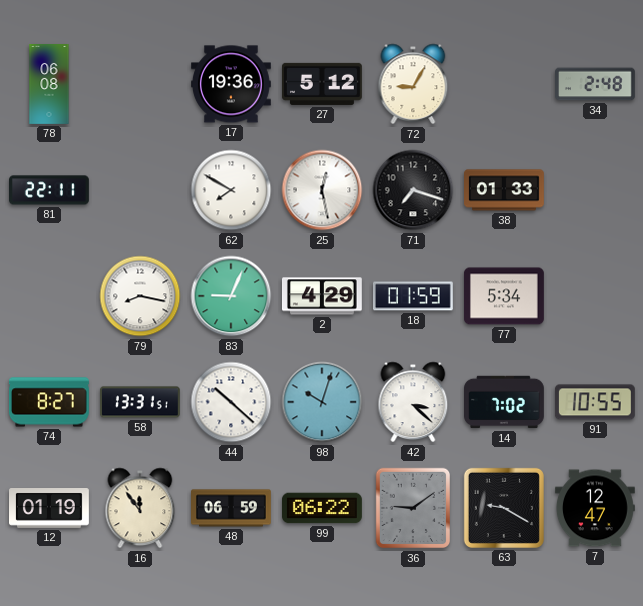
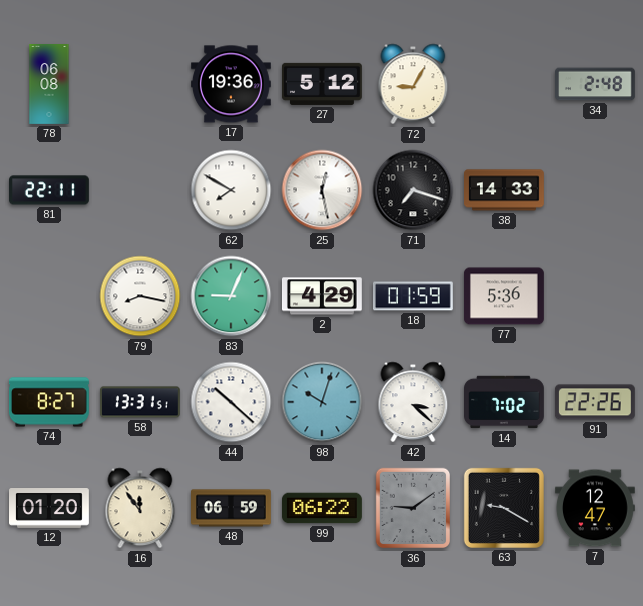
38: 01:33 -> 14:33
77: 5:34 -> 5:36
91: 10:55 -> 22:26
12: 01:19 -> 01:20
